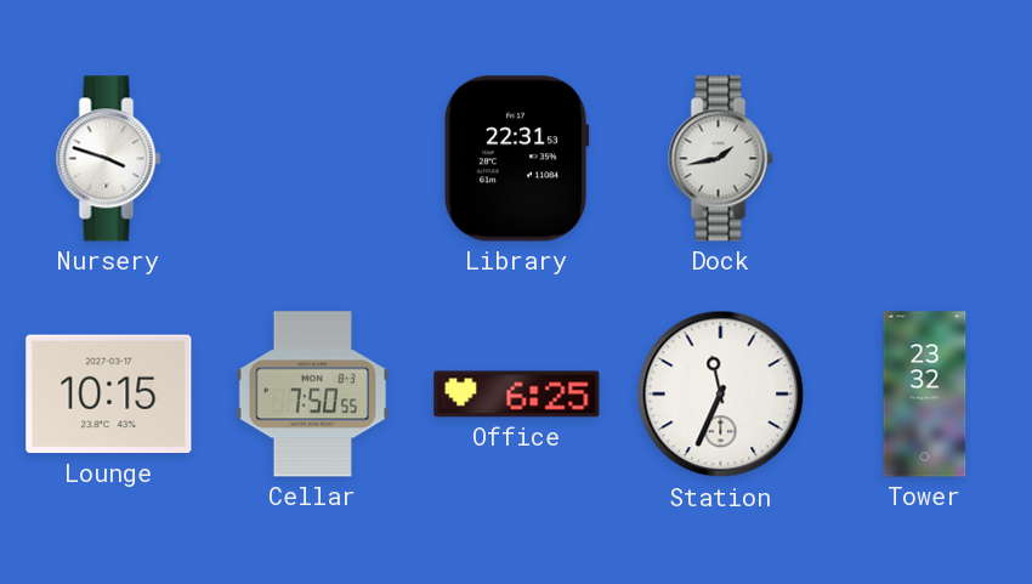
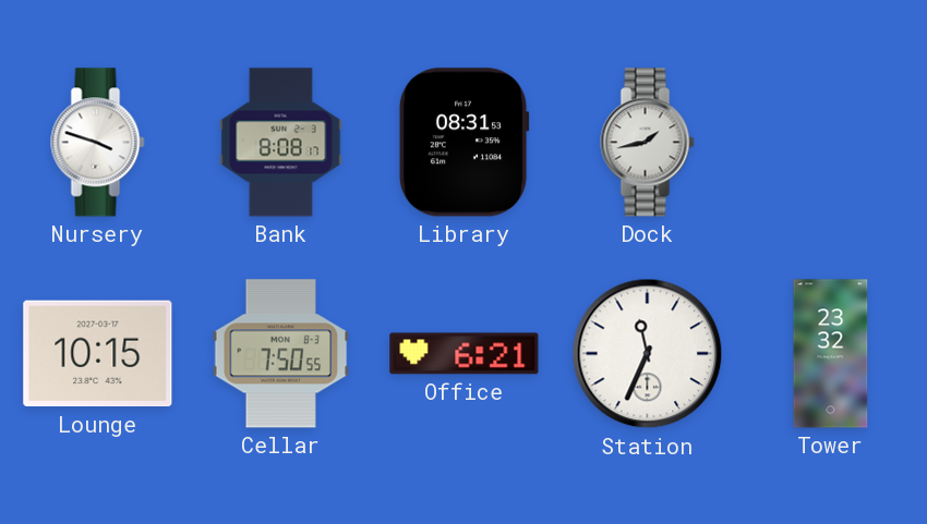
Bank: none -> 8:08
Library: 22:31 -> 08:31
Office: 6:25 -> 6:21
